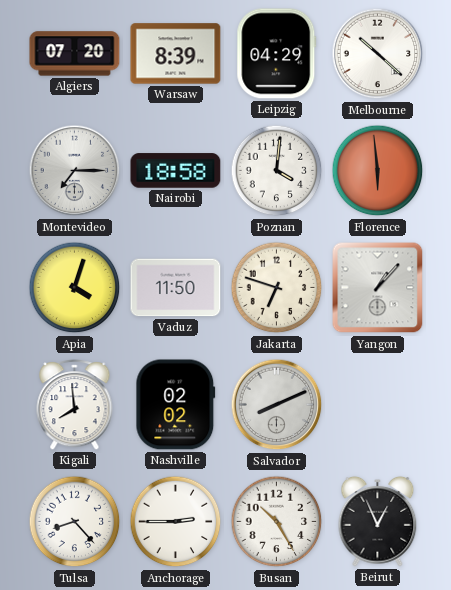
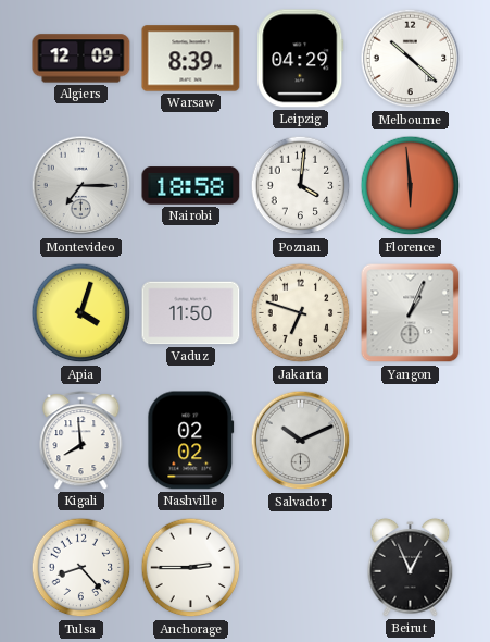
Algiers: 07:20 -> 12:09
Yangon: 1:07 -> 1:04
Salvador: 8:11 -> 10:11
Busan: 10:25 -> none
